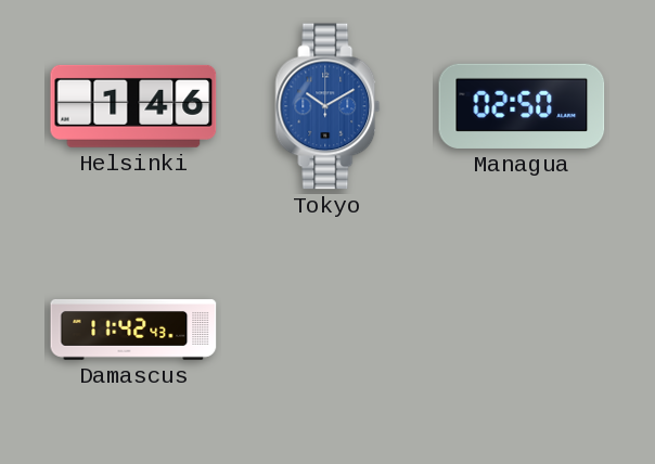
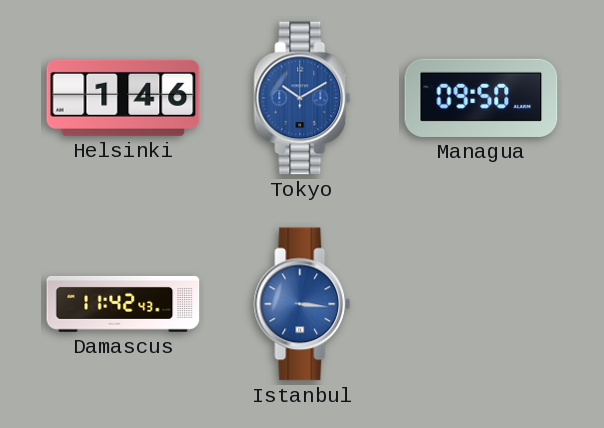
Managua: 02:50 -> 09:50
Istanbul: none -> 3:16
